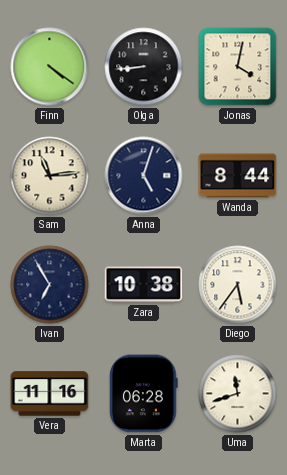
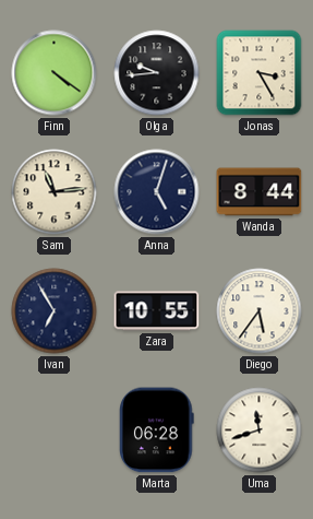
Olga: 8:44 -> 9:44
Jonas: 4:02 -> 3:25
Zara: 10:38 -> 10:55
Vera: 11:16 -> none
